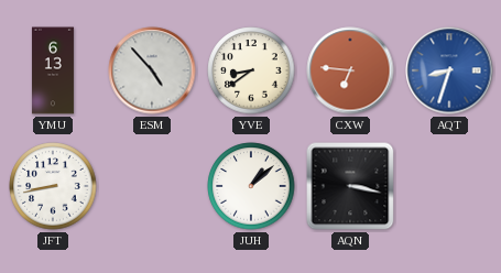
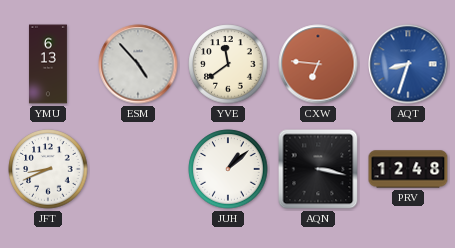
YVE: 8:39 -> 11:39
JFT: 8:43 -> 8:41
PRV: none -> 12:48
